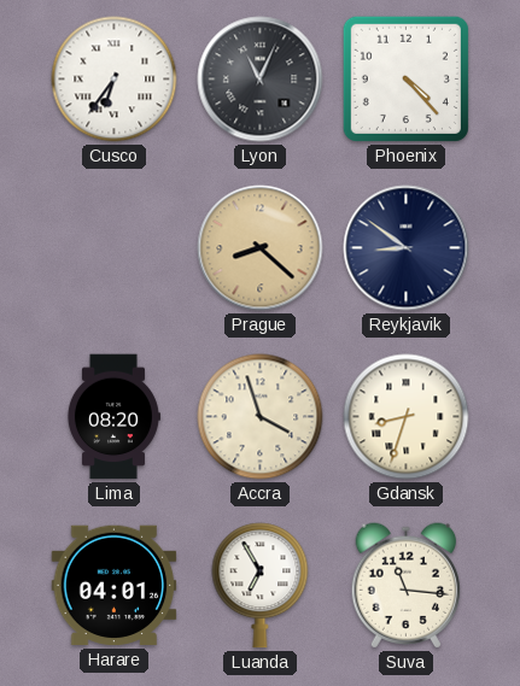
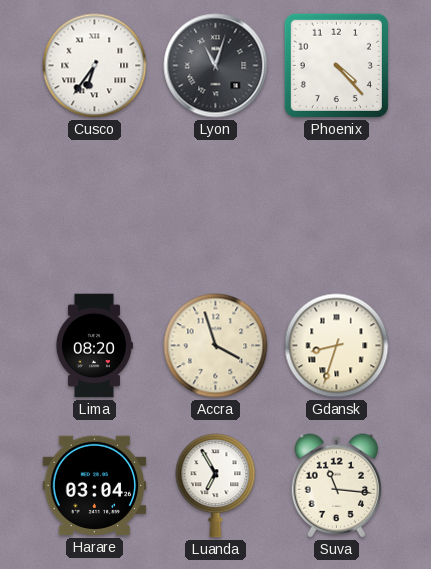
Lyon: 11:04 -> 11:03
Prague: 8:22 -> none
Reykjavik: 8:51 -> none
Harare: 04:01 -> 03:04
